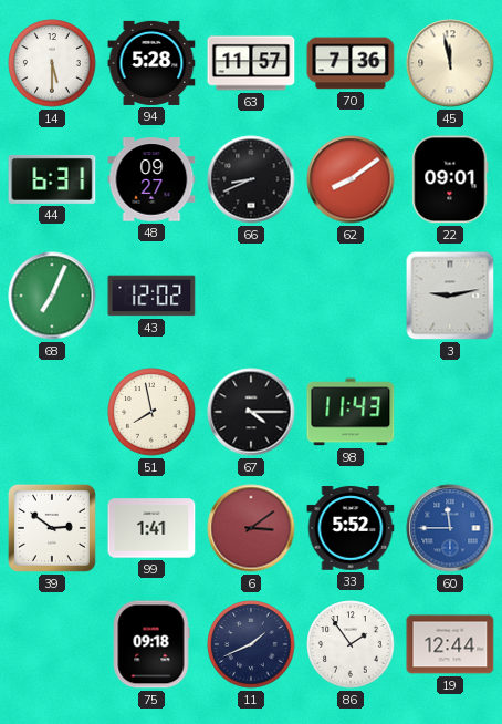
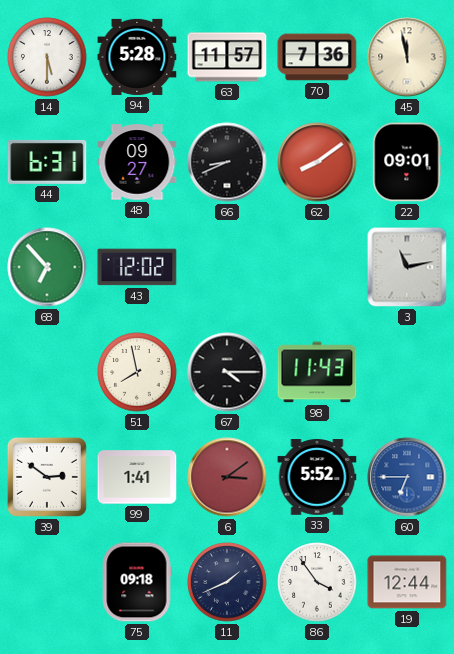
68: 7:04 -> 6:53
3: 9:13 -> 11:13
60: 11:45 -> 6:45
86: 1:54 -> 3:54
